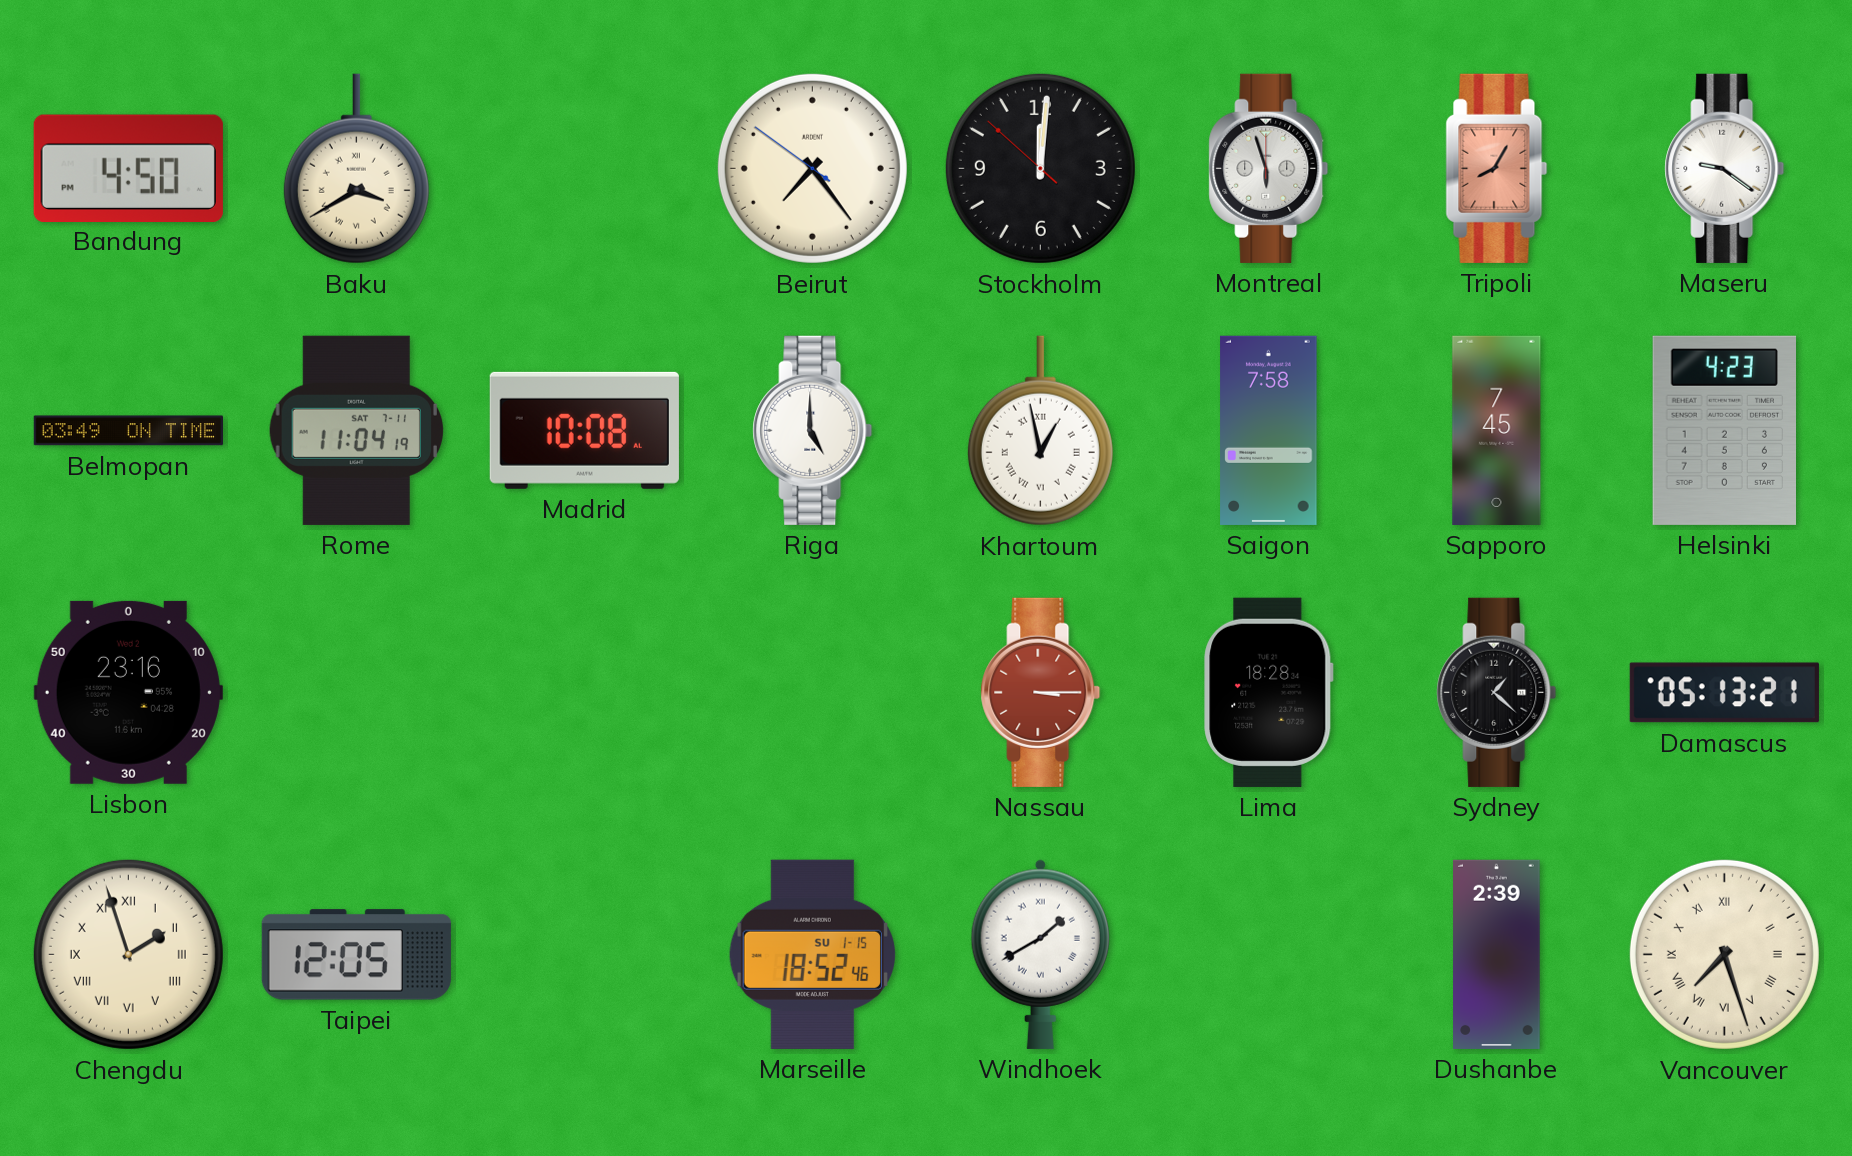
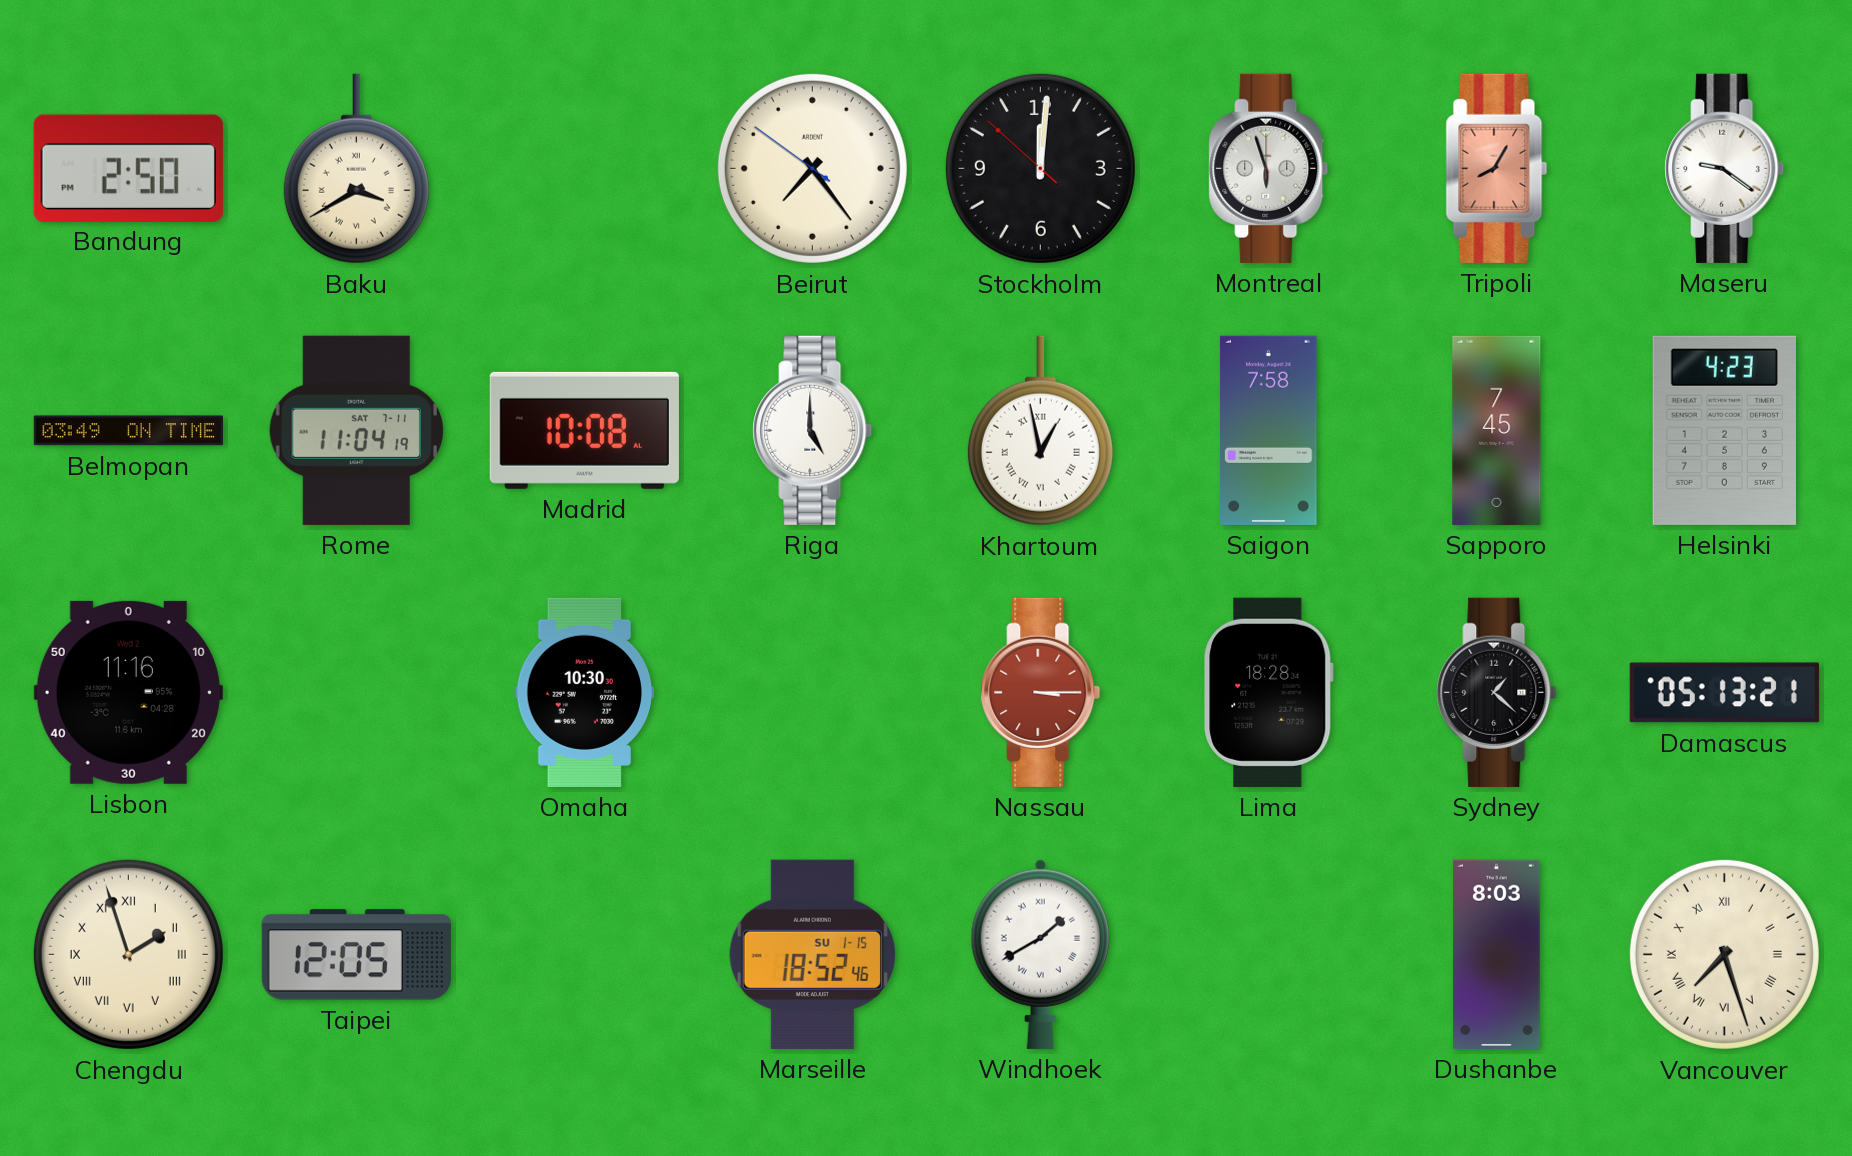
Bandung: 4:50 -> 2:50
Lisbon: 23:16 -> 11:16
Omaha: none -> 10:30
Dushanbe: 2:39 -> 8:03
